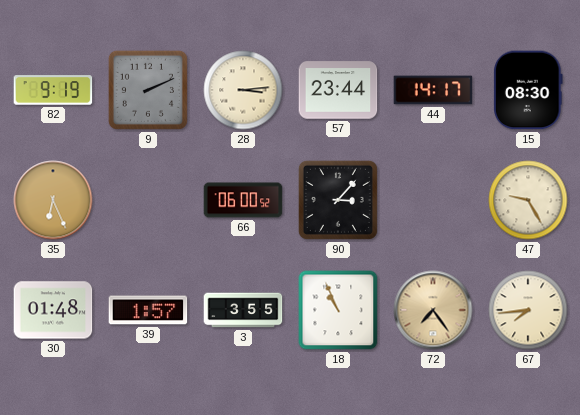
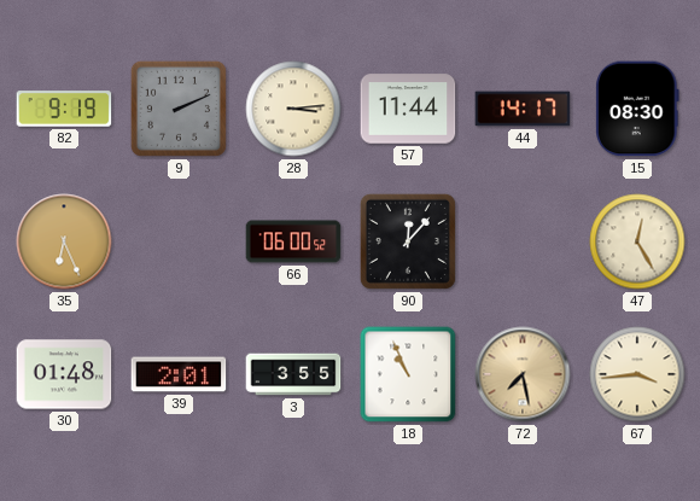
57: 23:44 -> 11:44
90: 3:07 -> 12:07
47: 9:25 -> 12:25
39: 1:57 -> 2:01
72: 7:24 -> 7:28
67: 7:44 -> 3:44
